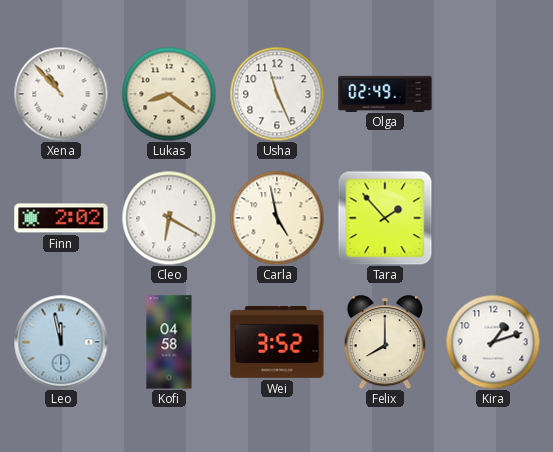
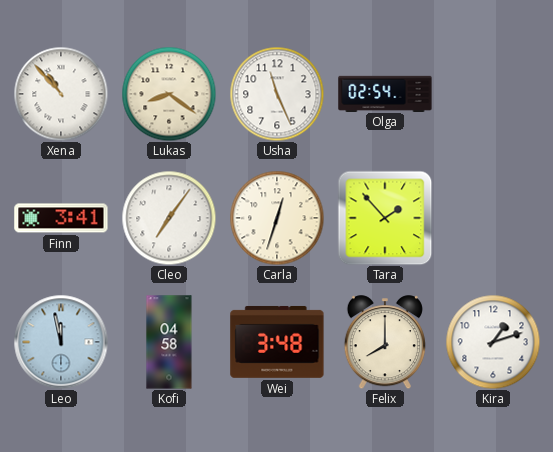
Olga: 02:49 -> 02:54
Finn: 2:02 -> 3:41
Cleo: 6:20 -> 7:06
Carla: 4:58 -> 12:33
Wei: 3:52 -> 3:48
